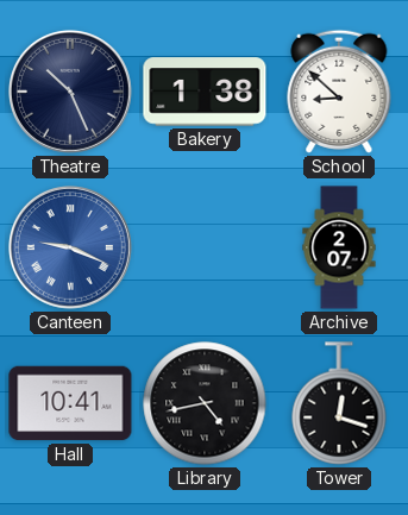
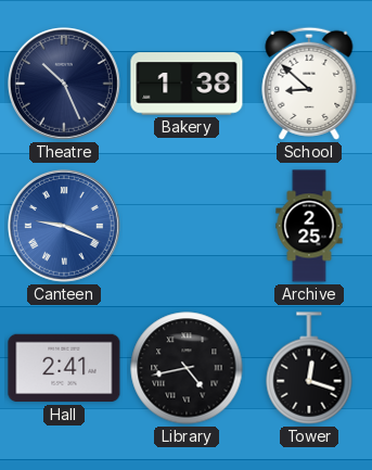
Archive: 2:07 -> 2:25
Hall: 10:41 -> 2:41
